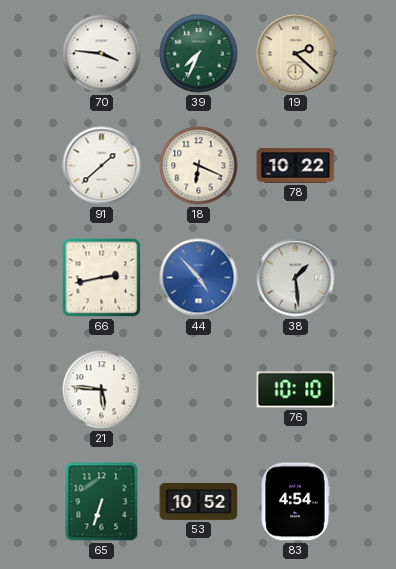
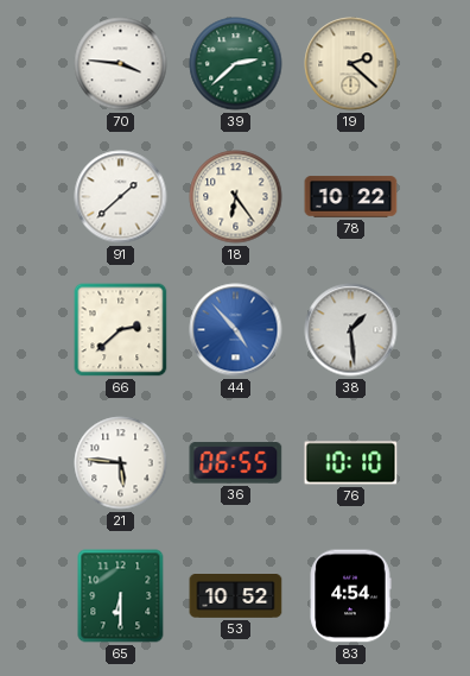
39: 7:34 -> 2:38
18: 6:19 -> 6:24
66: 2:43 -> 2:38
36: none -> 06:55
65: 6:33 -> 6:30
